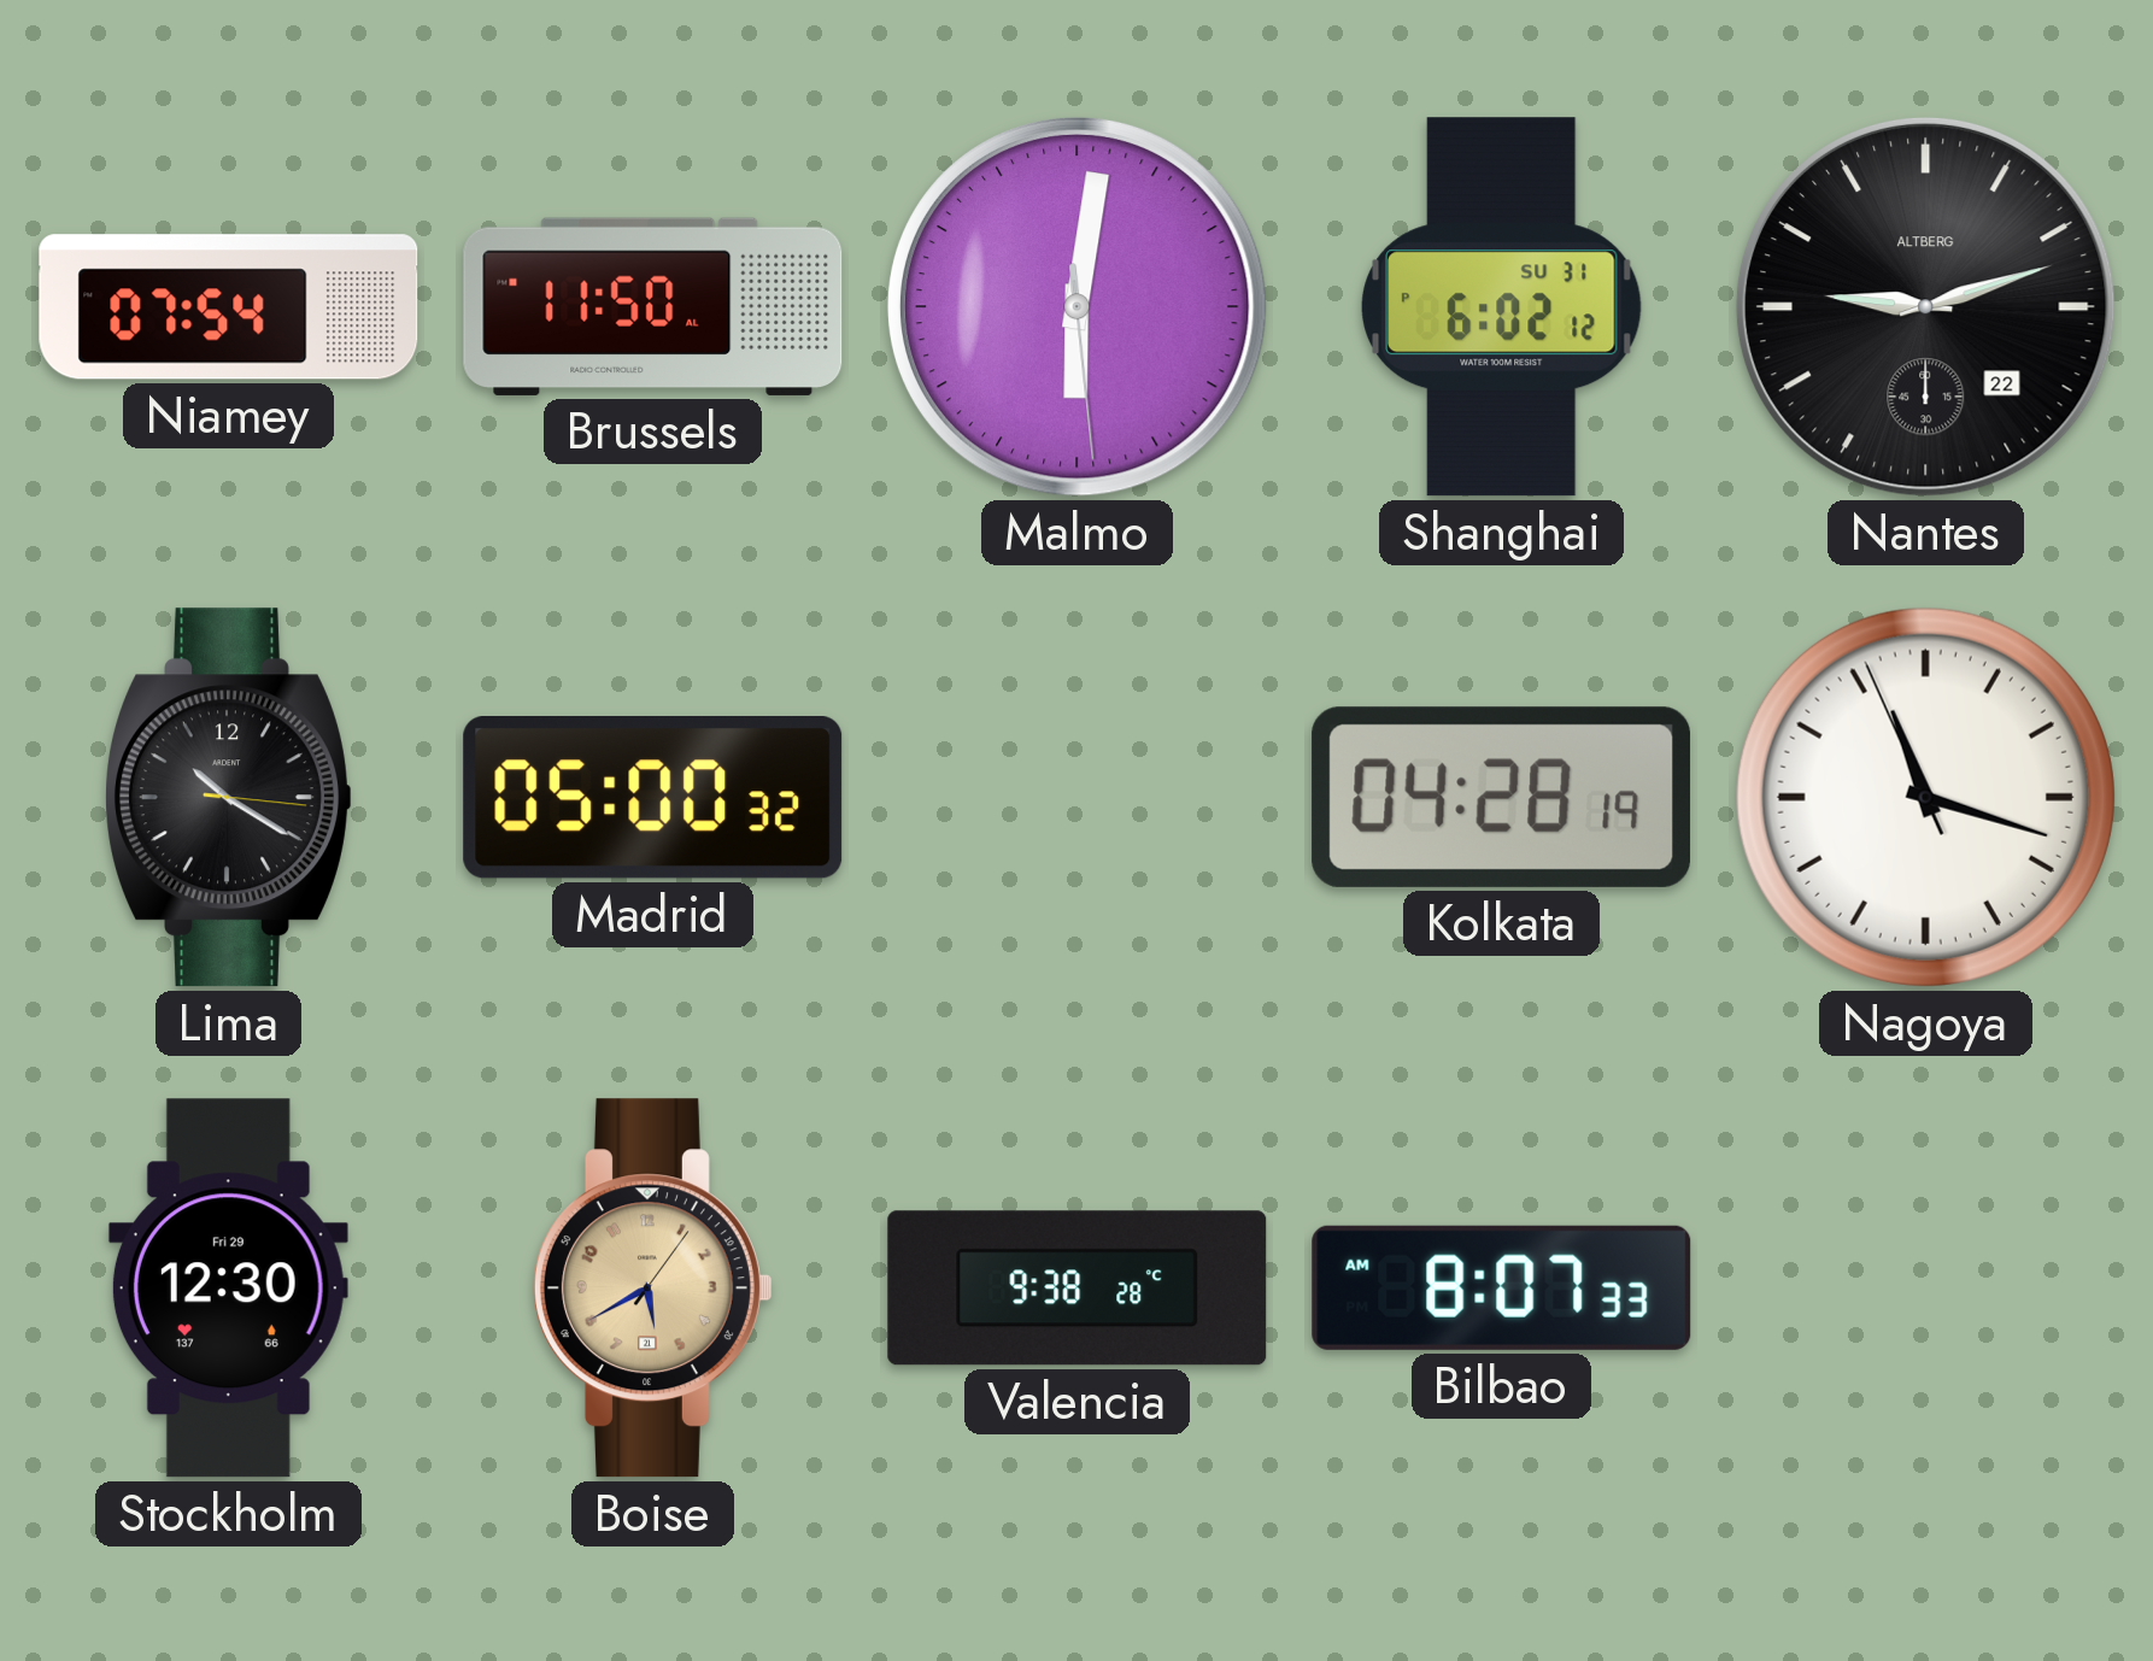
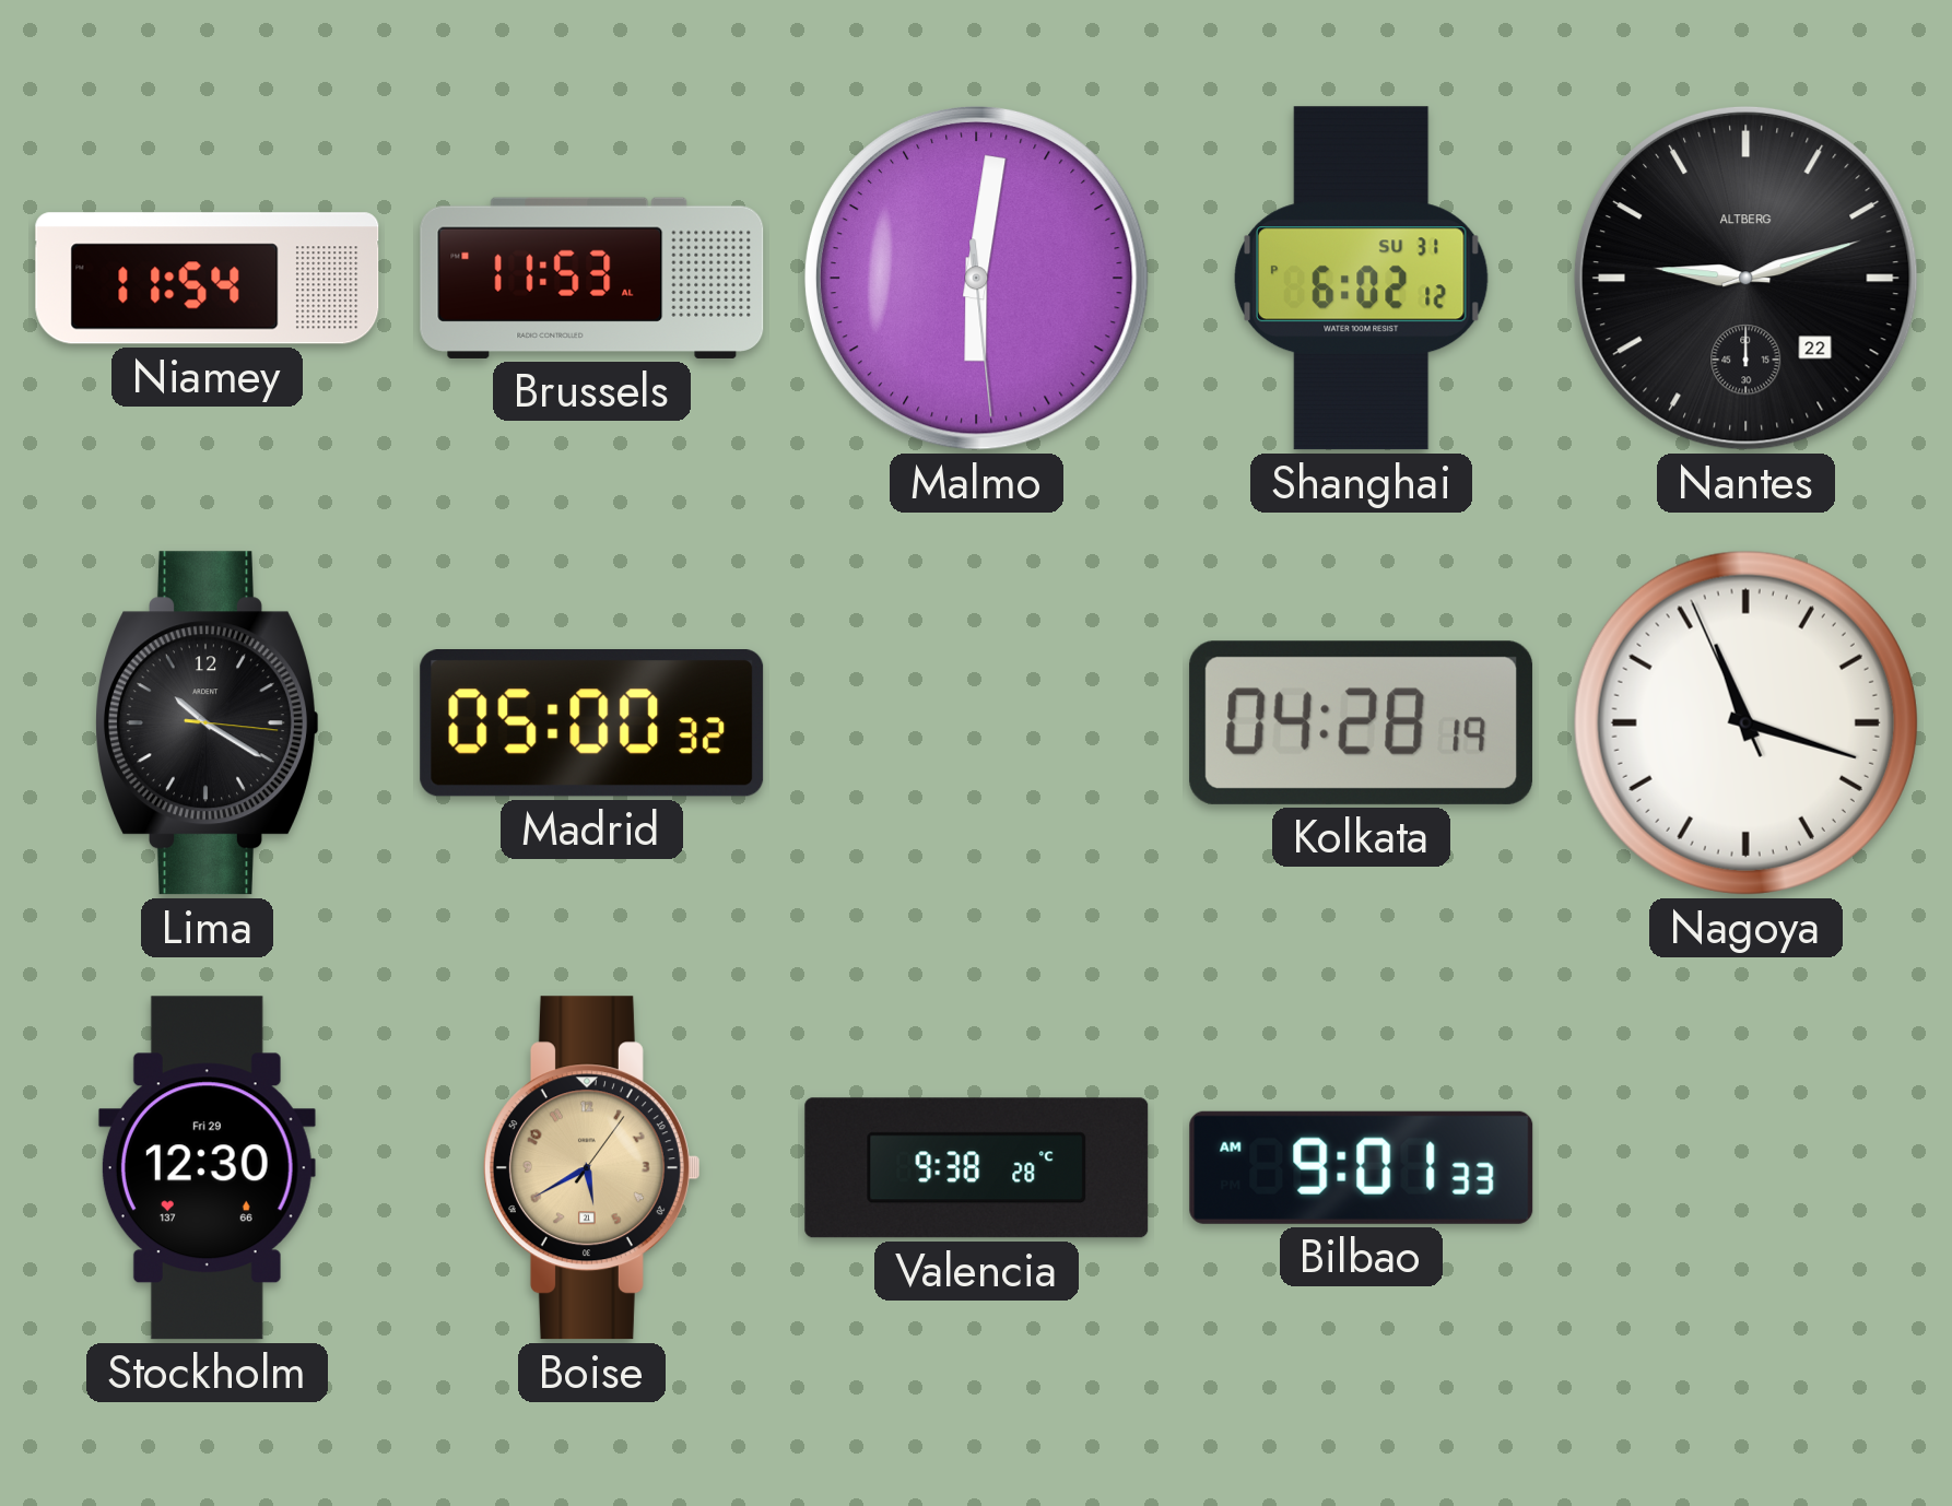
Niamey: 07:54 -> 11:54
Brussels: 11:50 -> 11:53
Bilbao: 8:07 -> 9:01
